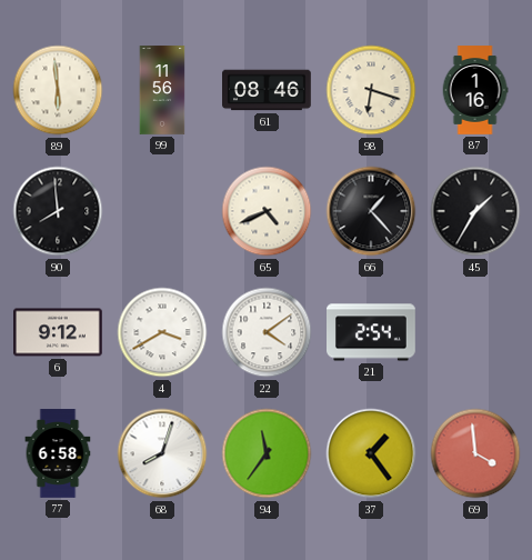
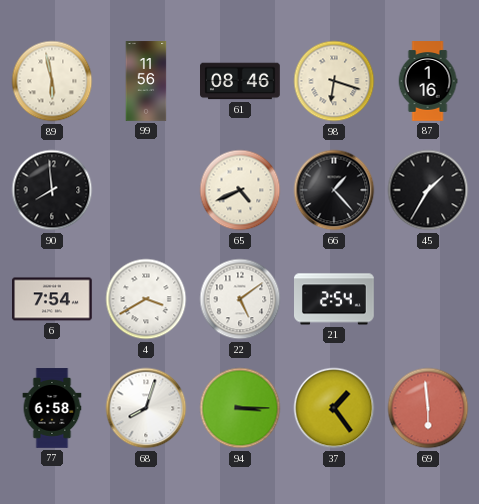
89: 5:59 -> 5:58
6: 9:12 -> 7:54
22: 4:09 -> 5:09
94: 11:36 -> 3:15
69: 3:59 -> 5:59
